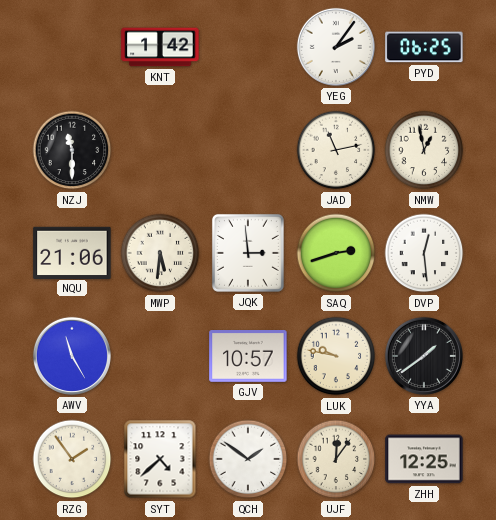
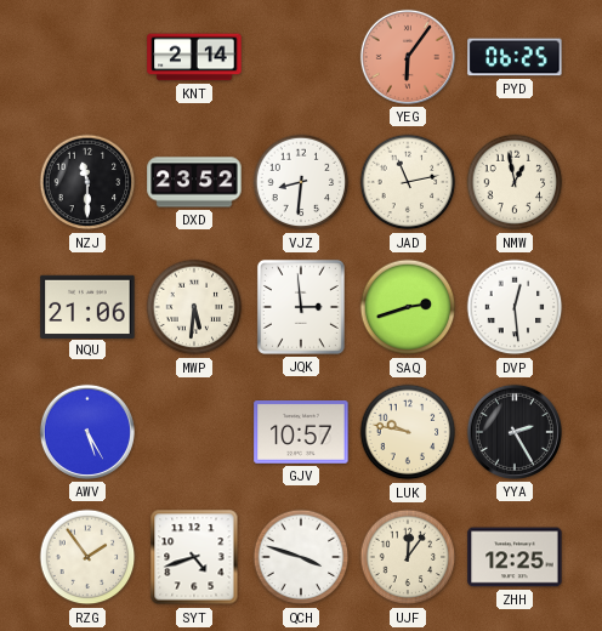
KNT: 1:42 -> 2:14
YEG: 2:06 -> 6:06
YEG dial: white -> salmon
DXD: none -> 23:52
VJZ: none -> 8:31
AWV: 11:25 -> 5:25
YYA: 1:39 -> 2:25
SYT: 4:38 -> 4:42
QCH: 1:51 -> 3:48
